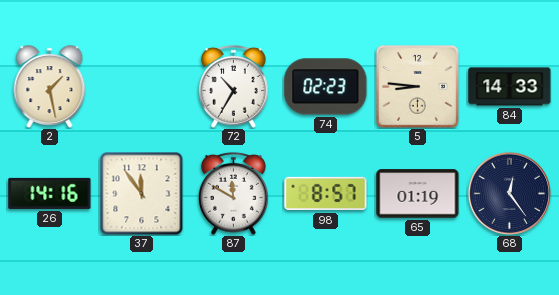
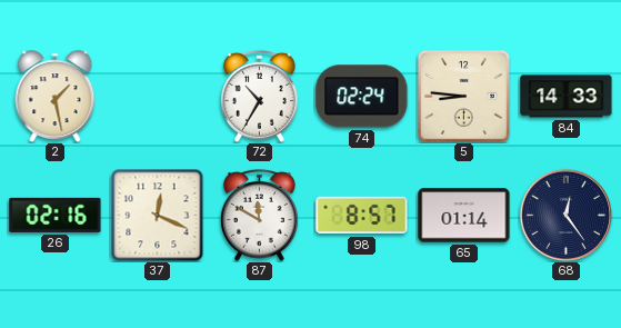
74: 02:23 -> 02:24
26: 14:16 -> 02:16
37: 11:54 -> 12:19
65: 01:19 -> 01:14
